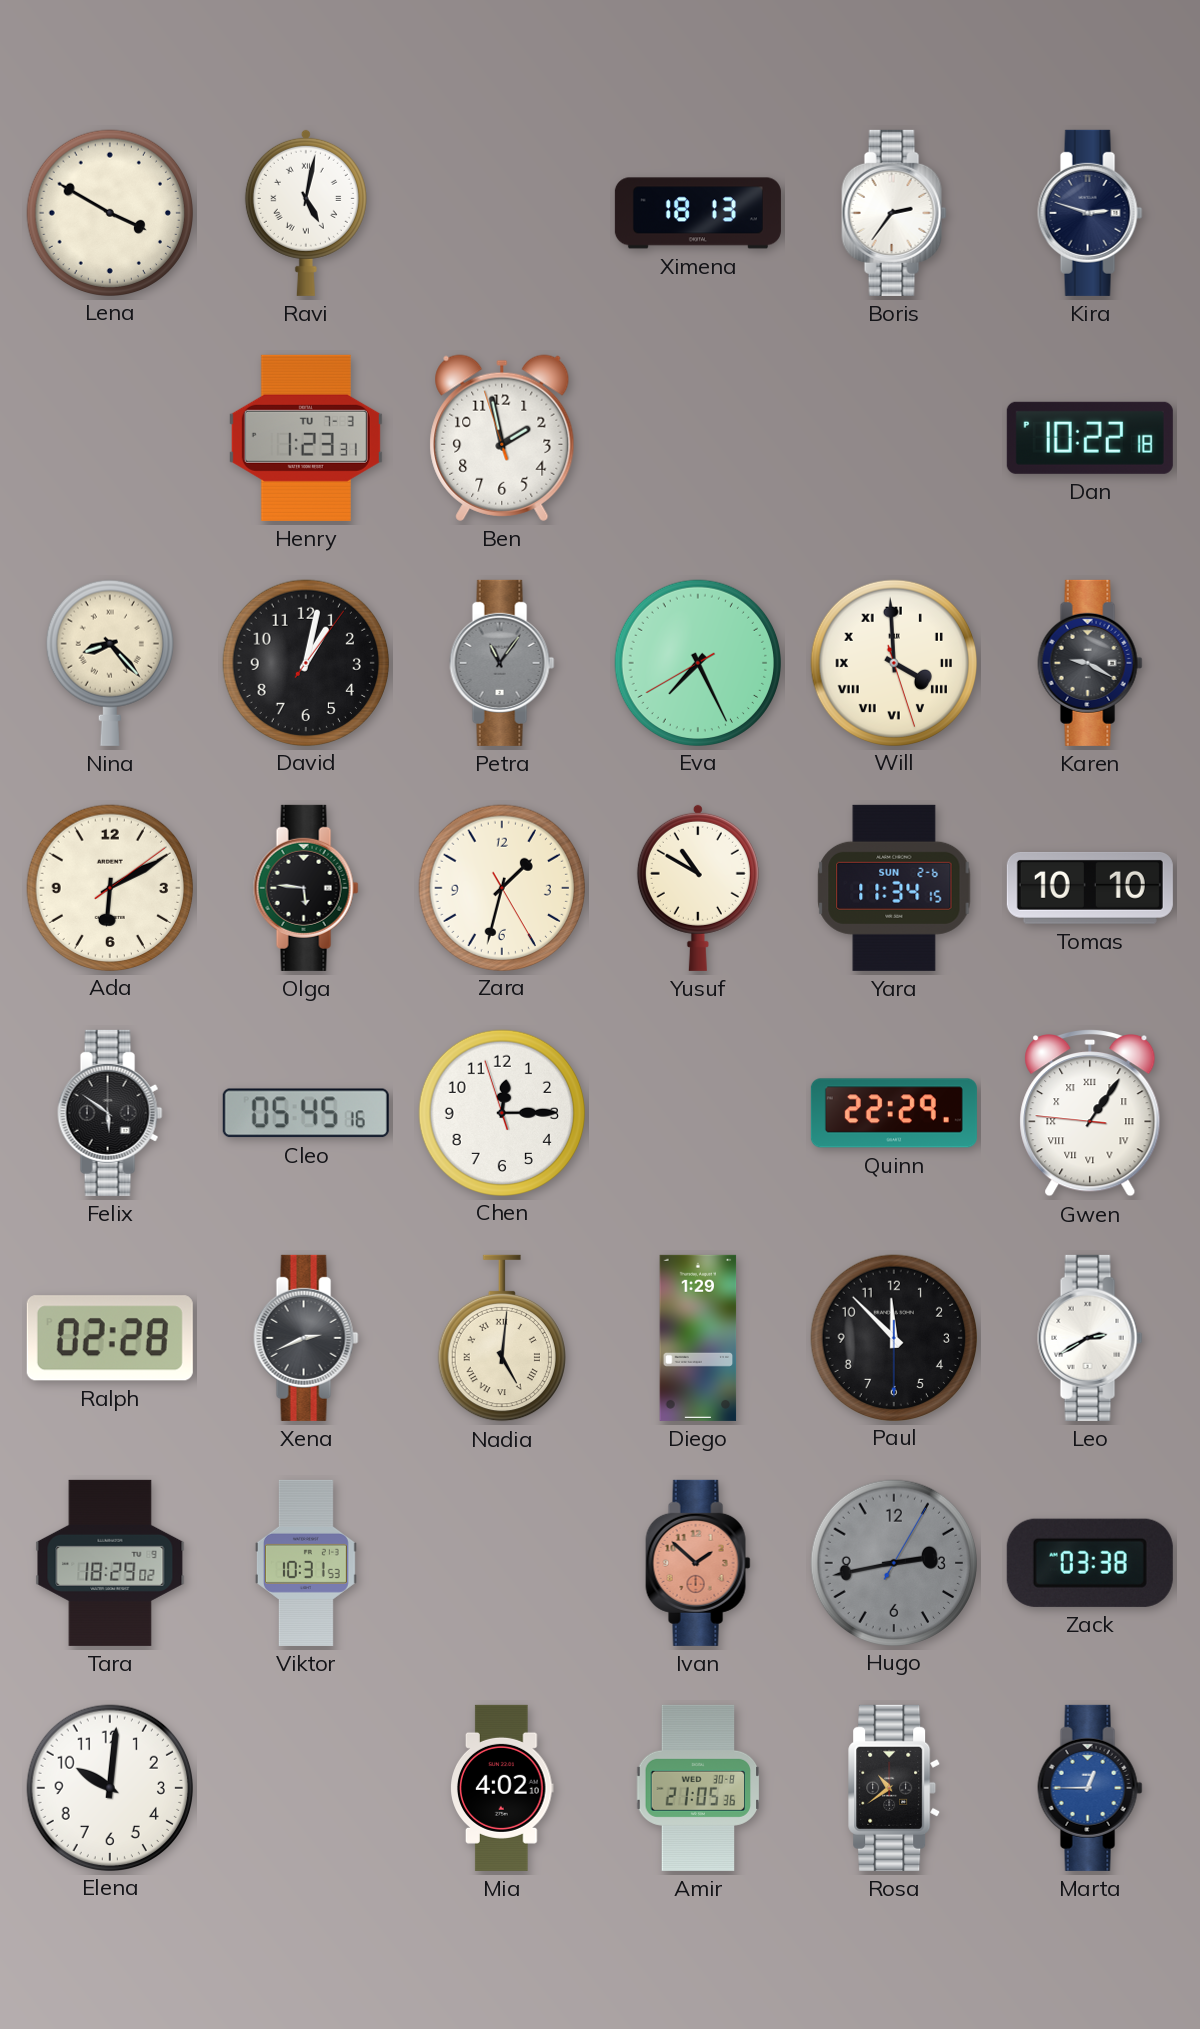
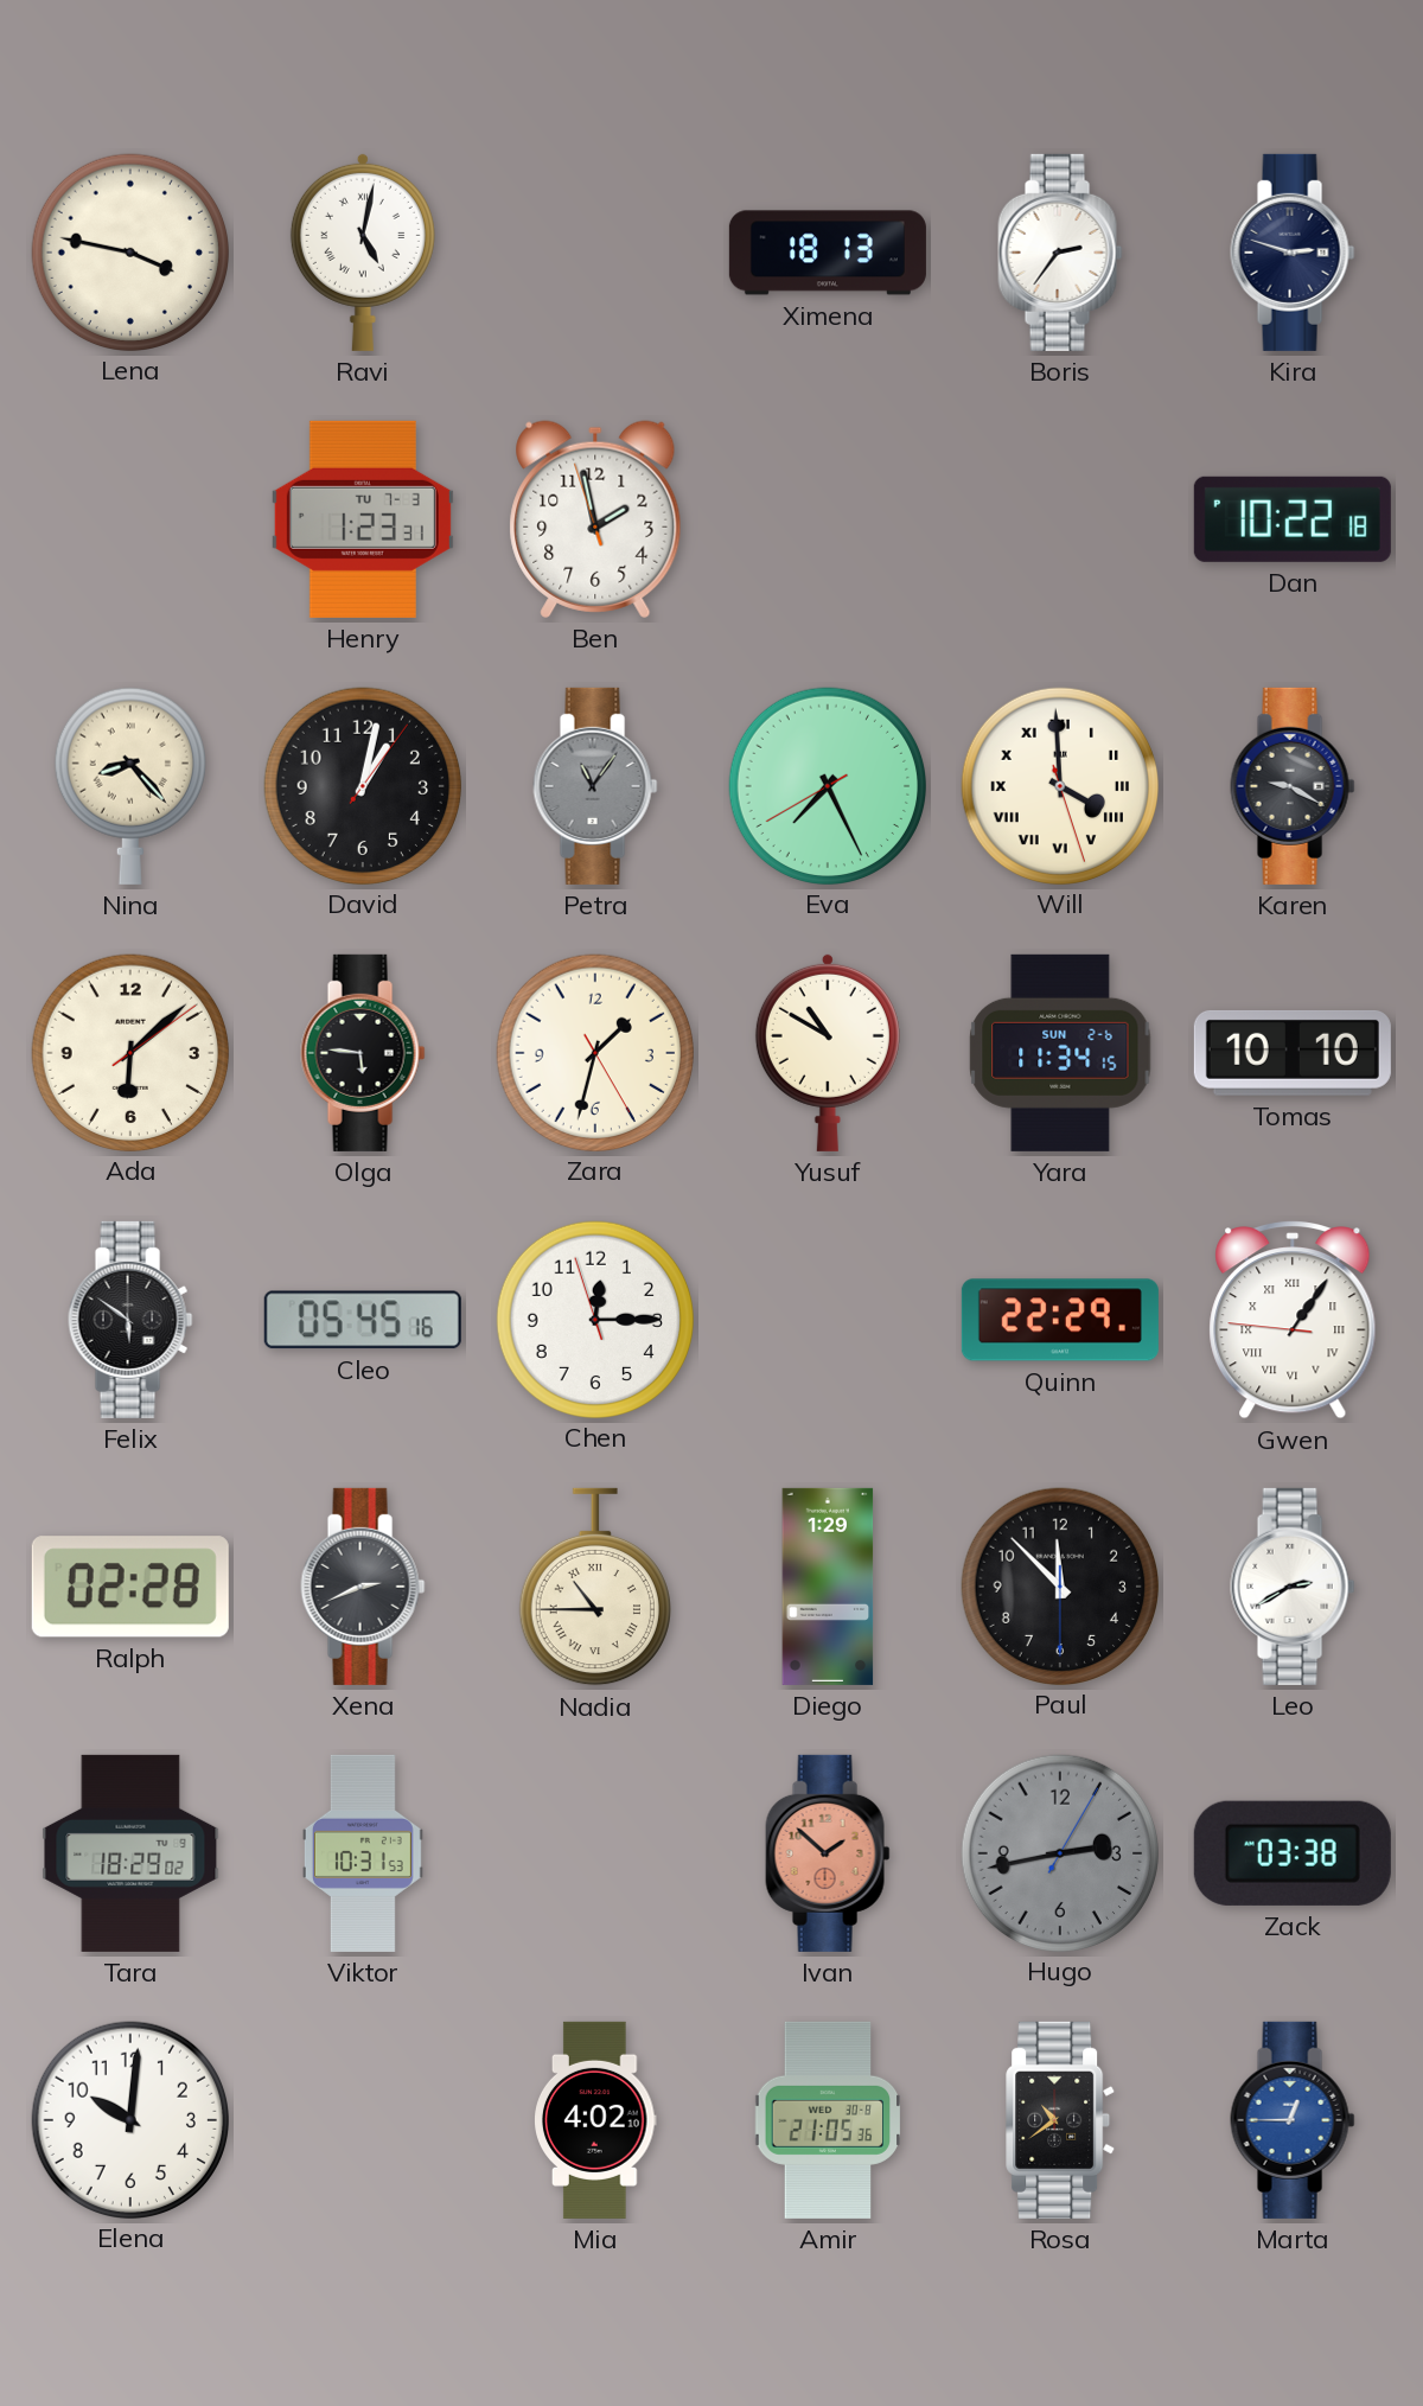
Lena: 3:50 -> 3:47
Ada: 6:10 -> 6:08
Nadia: 5:01 -> 10:45
